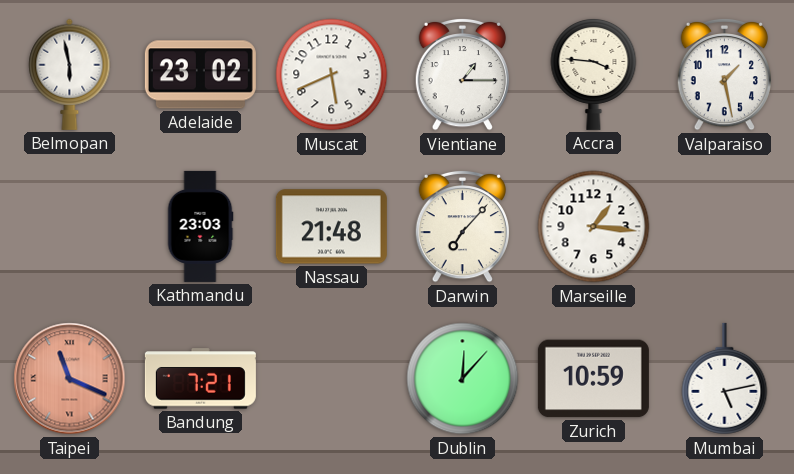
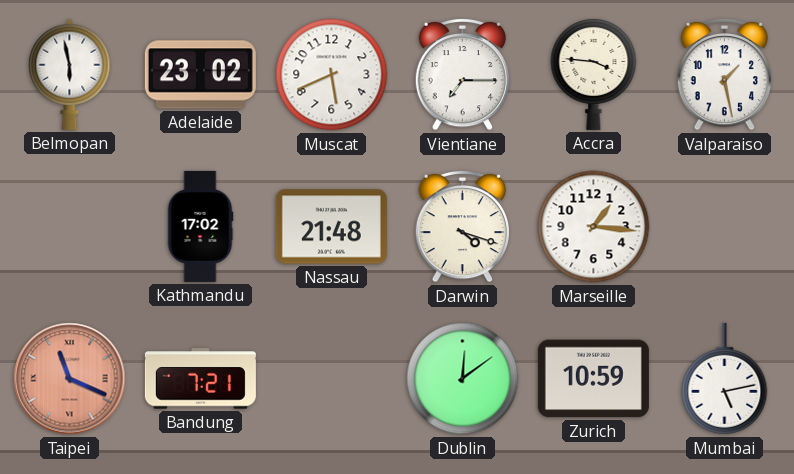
Vientiane: 1:15 -> 7:15
Kathmandu: 23:03 -> 17:02
Darwin: 7:07 -> 4:18
Dublin: 12:07 -> 12:09
